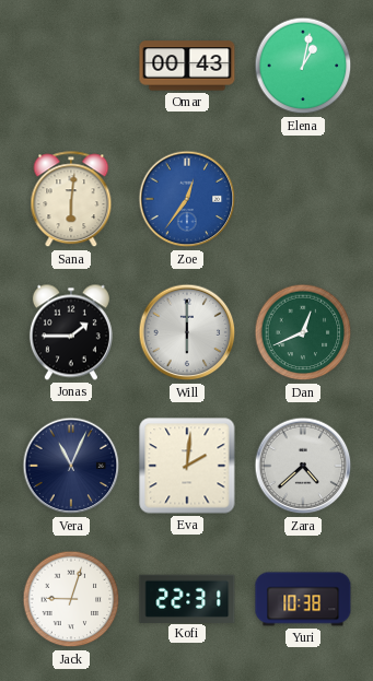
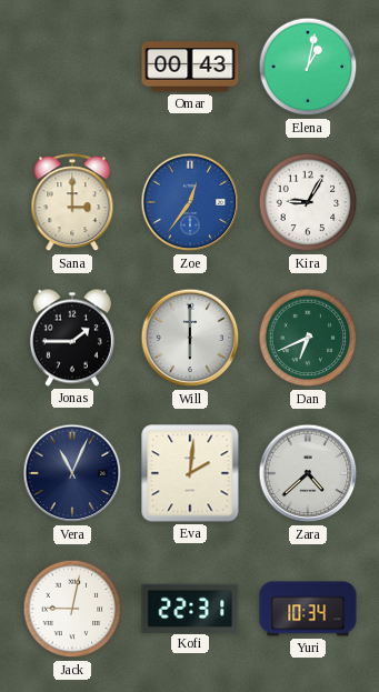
Sana: 6:01 -> 3:00
Kira: none -> 9:05
Dan: 12:41 -> 6:41
Jack: 9:03 -> 9:02
Yuri: 10:38 -> 10:34
